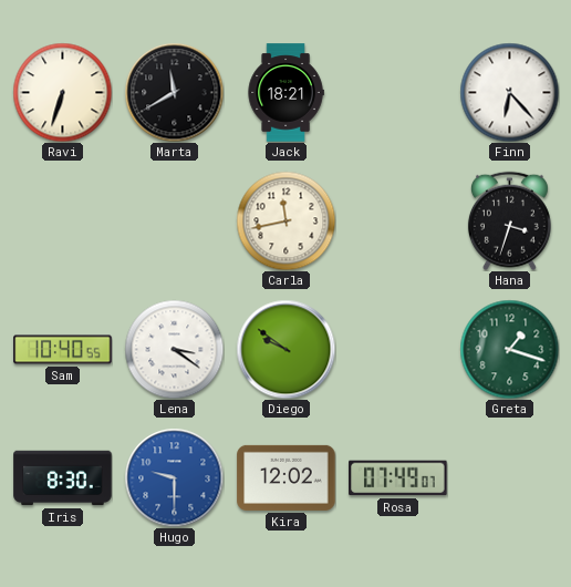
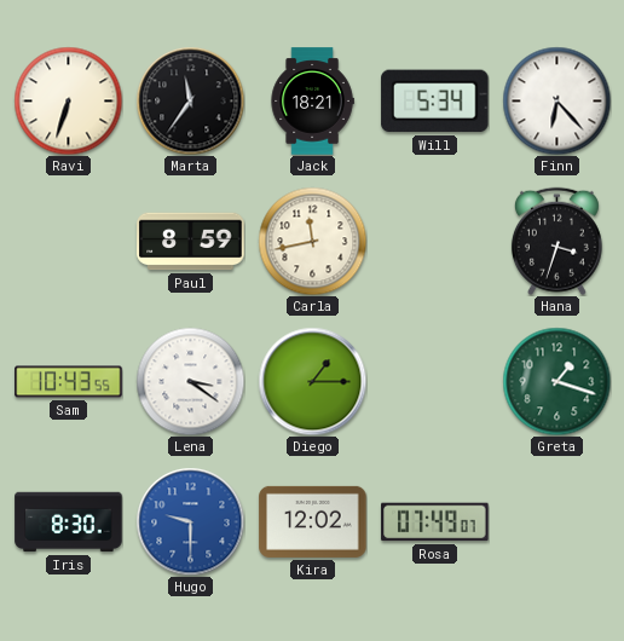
Marta: 11:40 -> 11:36
Will: none -> 5:34
Paul: none -> 8:59
Sam: 10:40 -> 10:43
Diego: 9:51 -> 1:15
